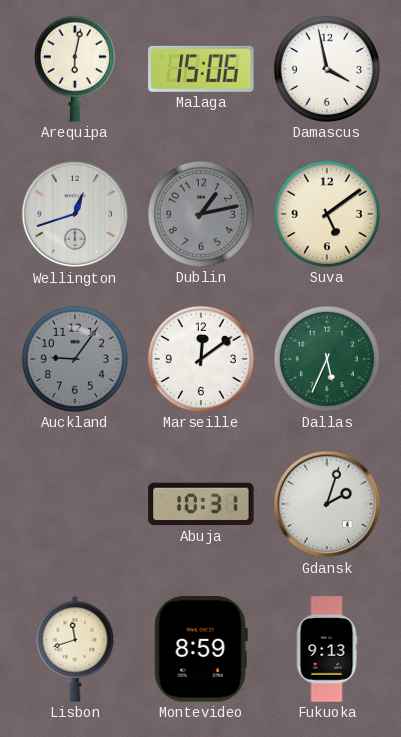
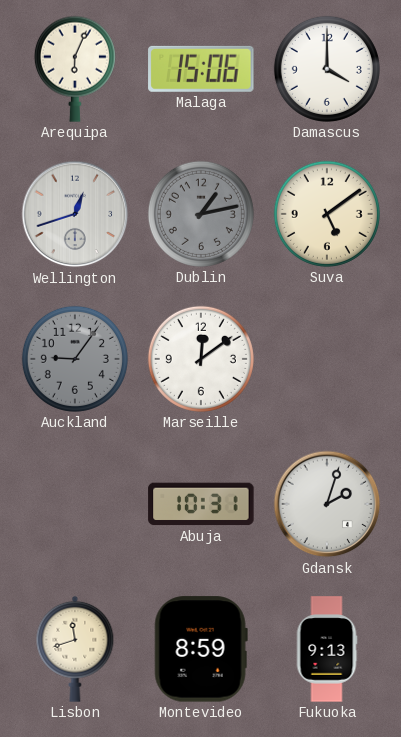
Arequipa: 6:02 -> 6:04
Damascus: 3:58 -> 4:00
Dallas: 5:34 -> none
